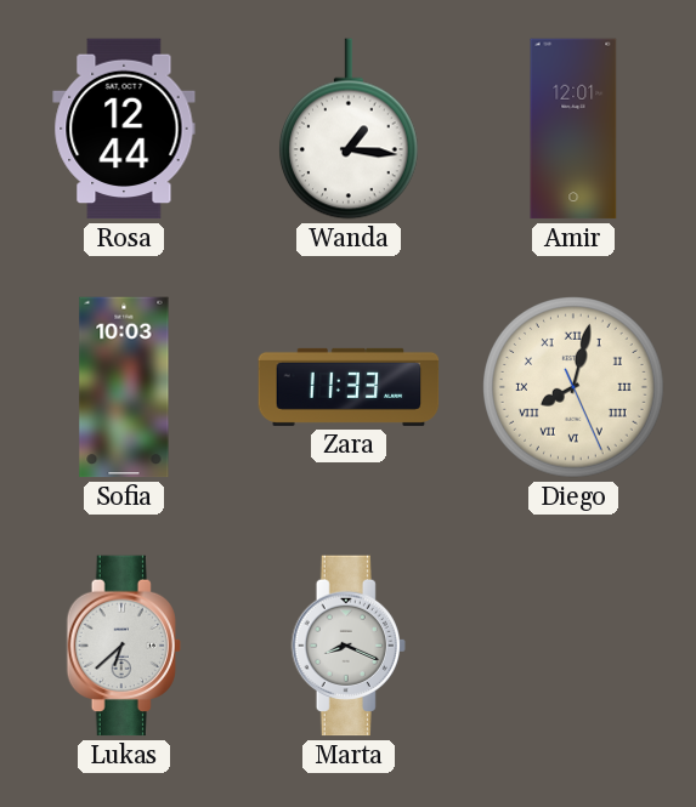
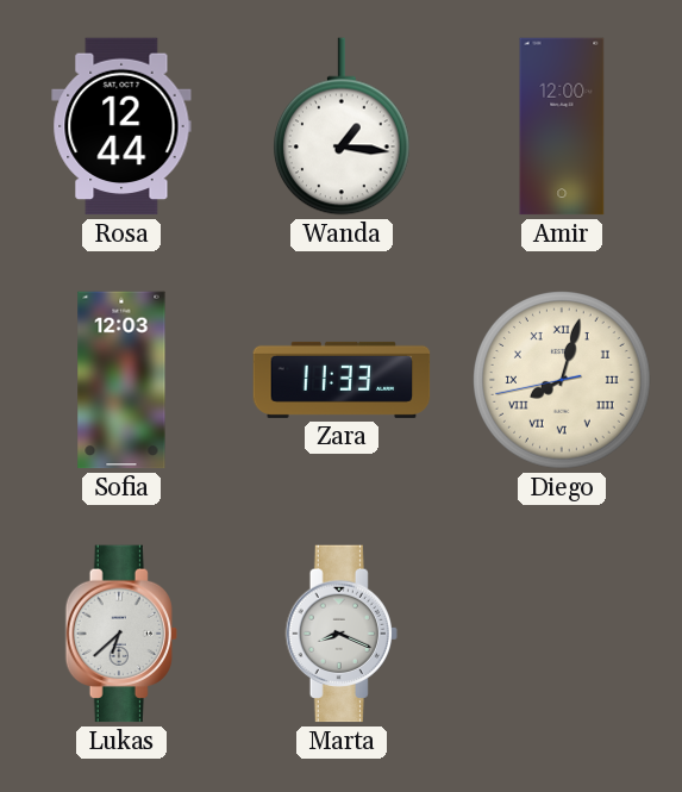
Amir: 12:01 -> 12:00
Sofia: 10:03 -> 12:03
Diego: 8:02:26 -> 8:02:43
